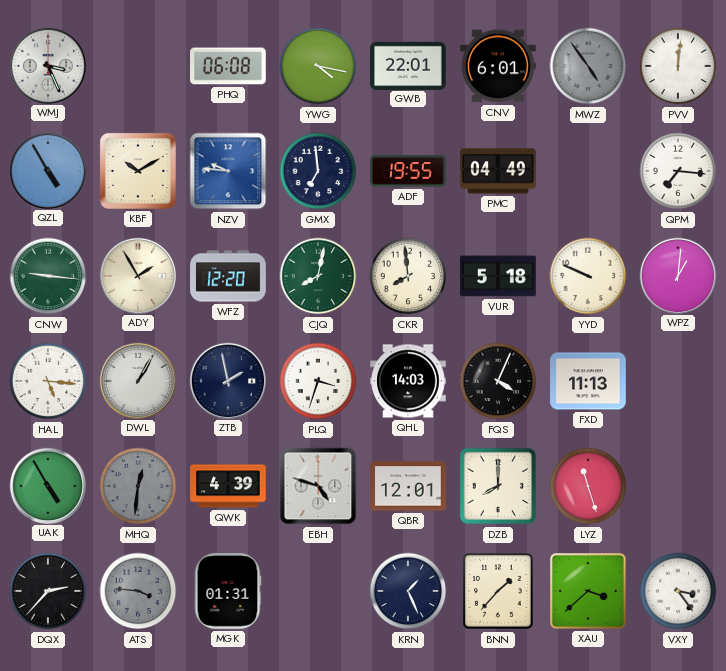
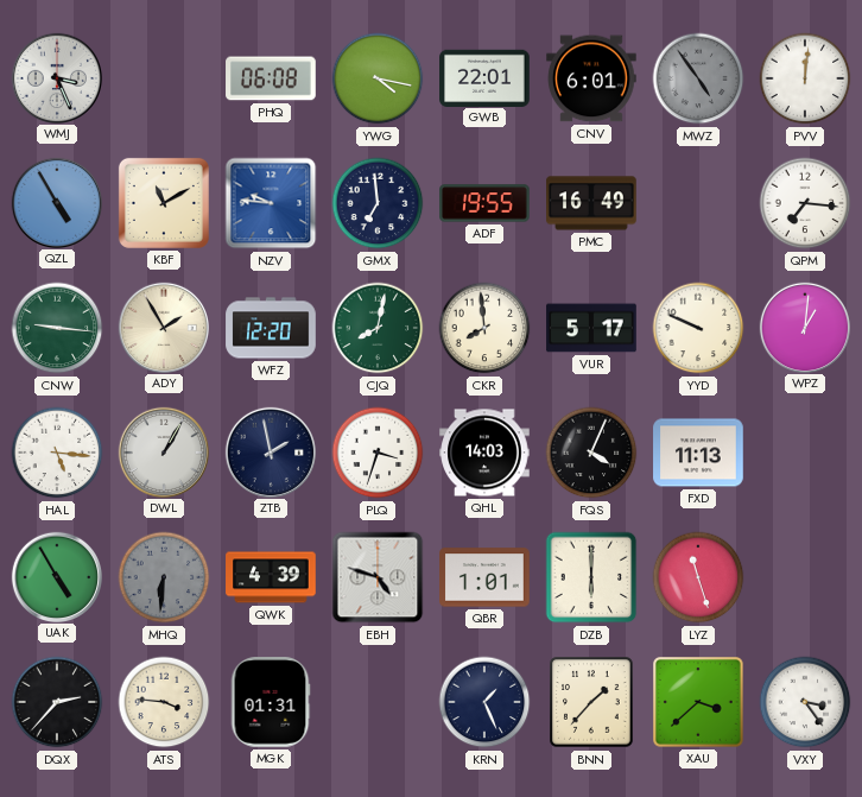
KBF: 10:10 -> 11:10
PMC: 04:49 -> 16:49
VUR: 5:18 -> 5:17
MHQ: 12:31 -> 6:31
QBR: 12:01 -> 1:01
DZB: 8:00 -> 6:00
ATS dial: grey -> cream
